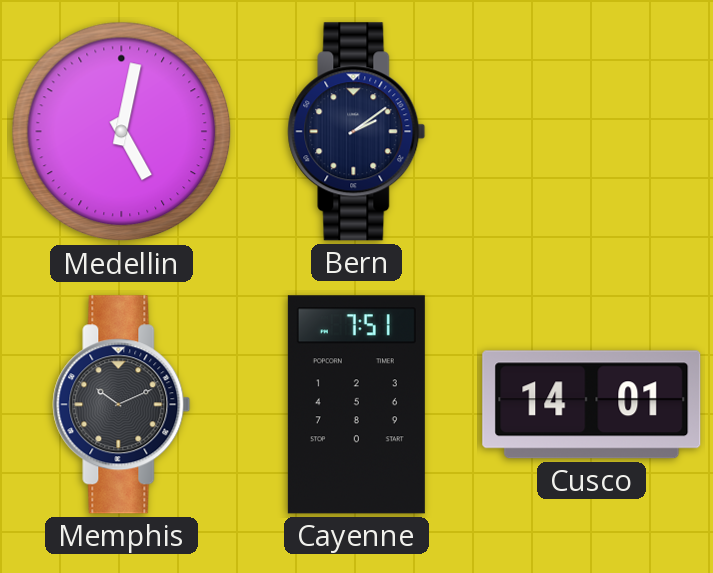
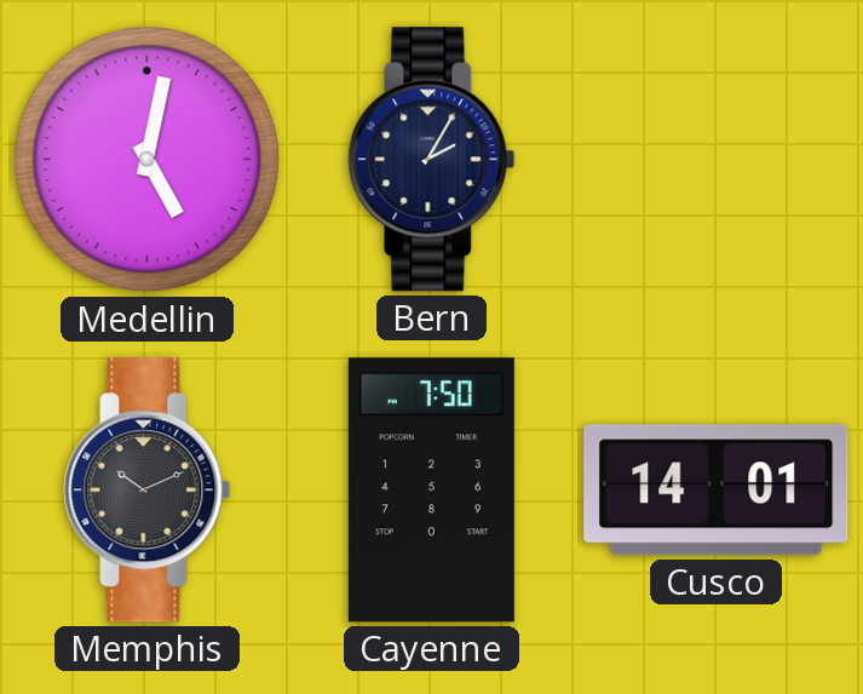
Bern: 2:09 -> 2:05
Cayenne: 7:51 -> 7:50
